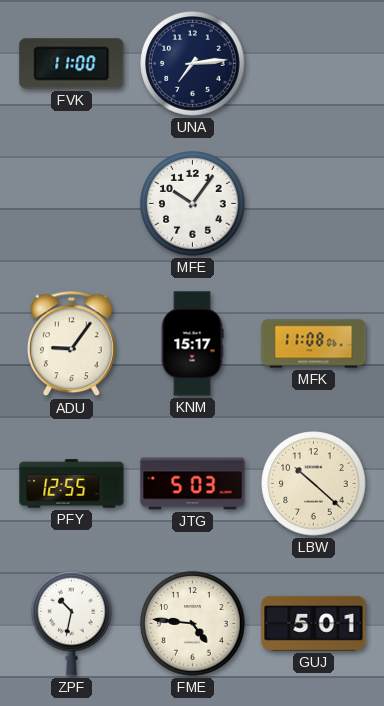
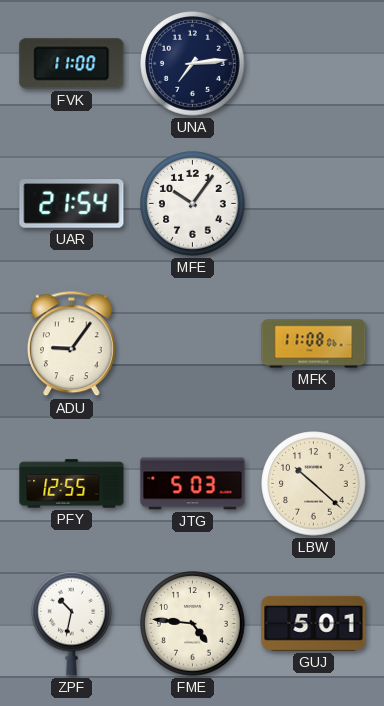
UAR: none -> 21:54
KNM: 15:17 -> none
